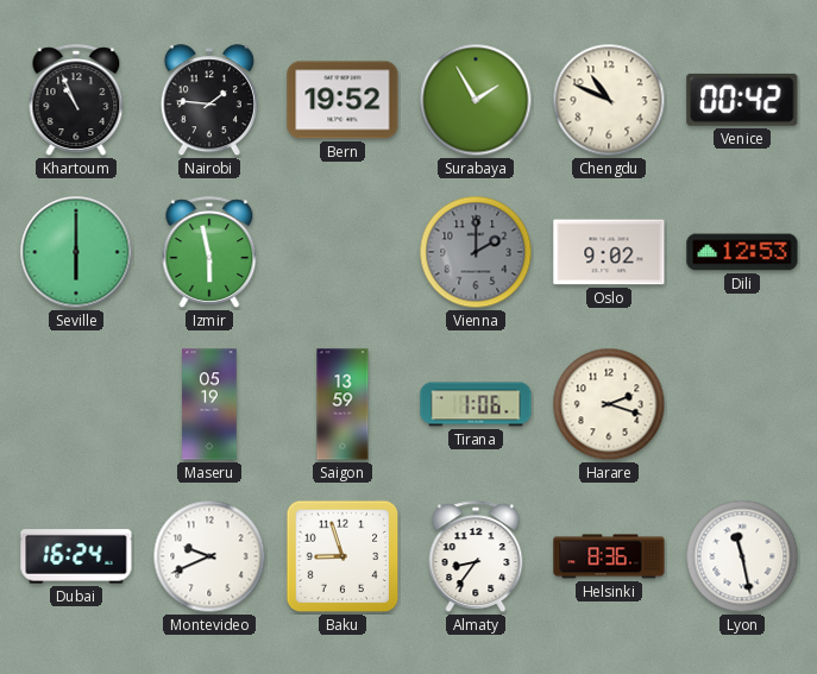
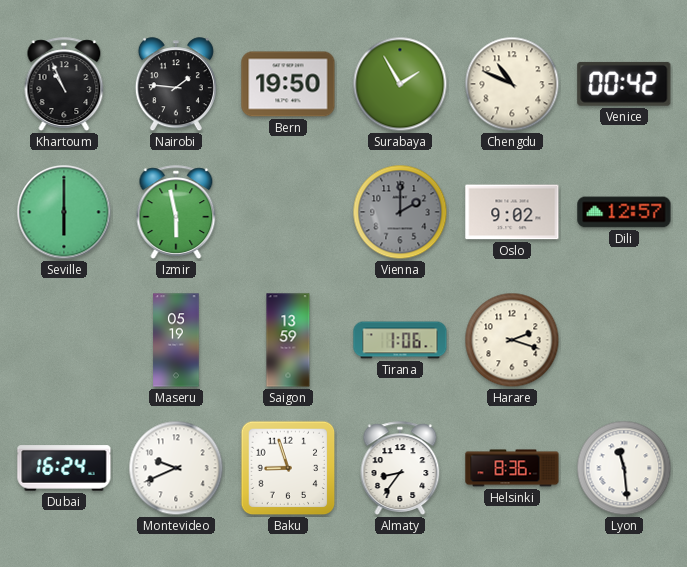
Bern: 19:52 -> 19:50
Dili: 12:53 -> 12:57
Lyon: 11:28 -> 11:29
